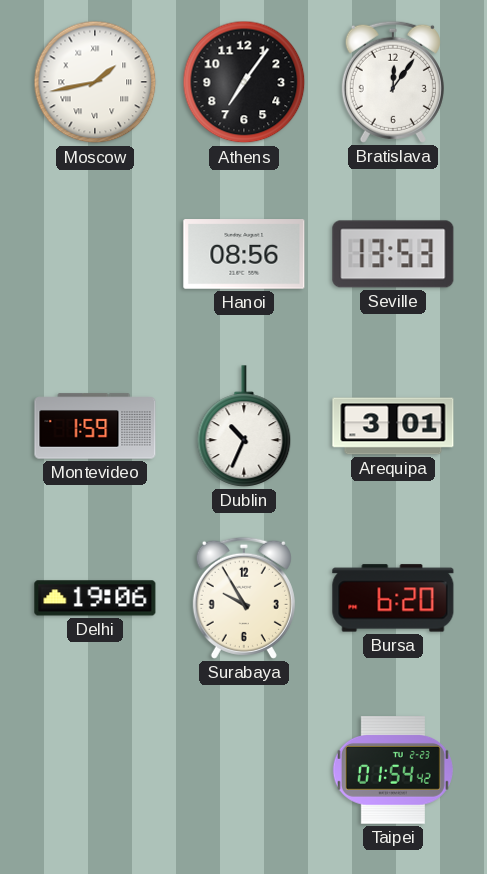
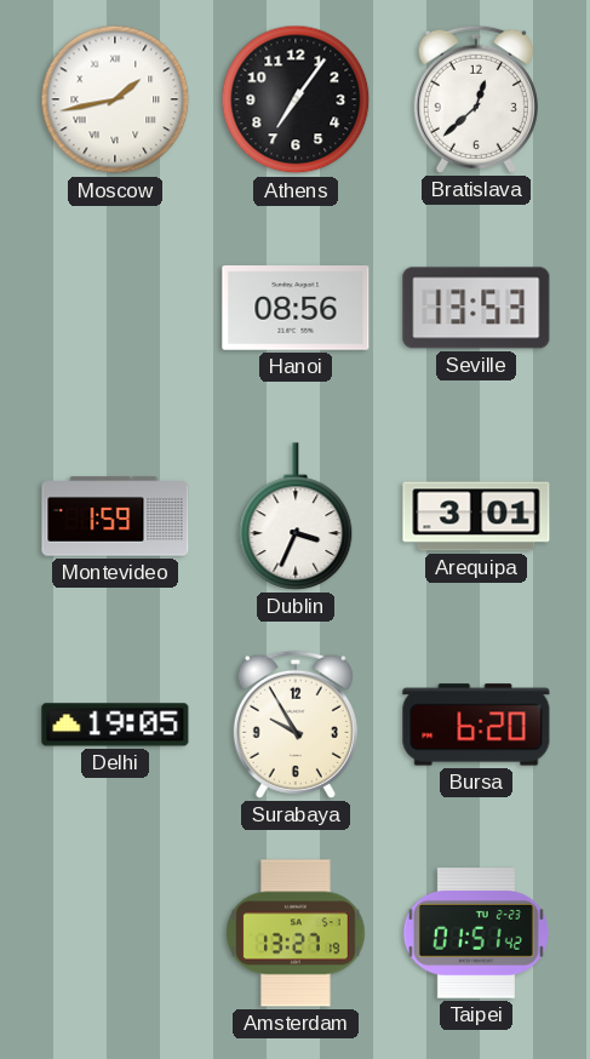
Bratislava: 12:06 -> 12:38
Dublin: 10:34 -> 3:34
Delhi: 19:06 -> 19:05
Amsterdam: none -> 13:27
Taipei: 01:54 -> 01:51
